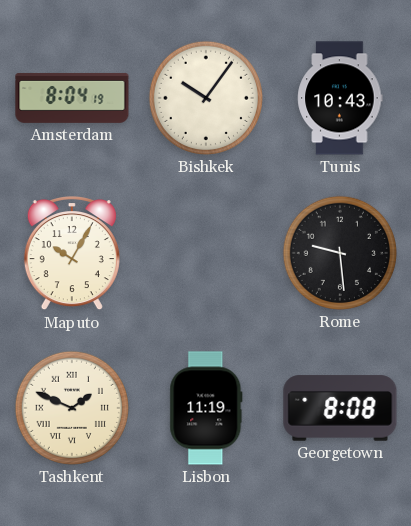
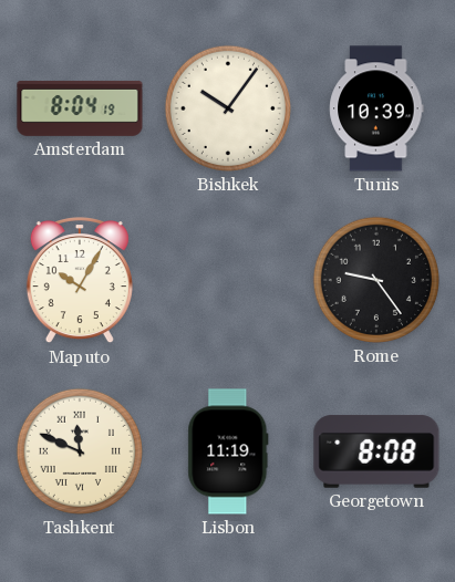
Tunis: 10:43 -> 10:39
Rome: 9:29 -> 9:24
Tashkent: 1:49 -> 11:49
